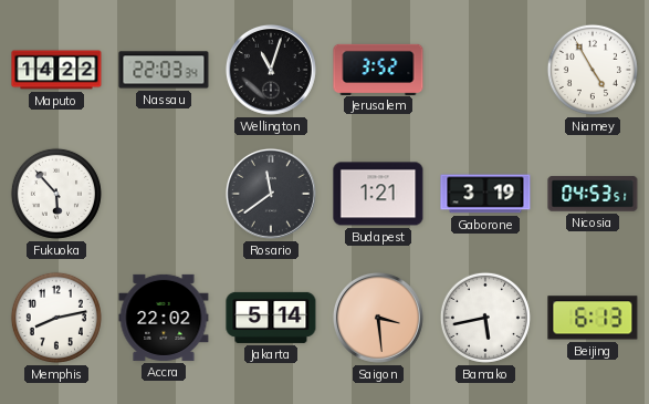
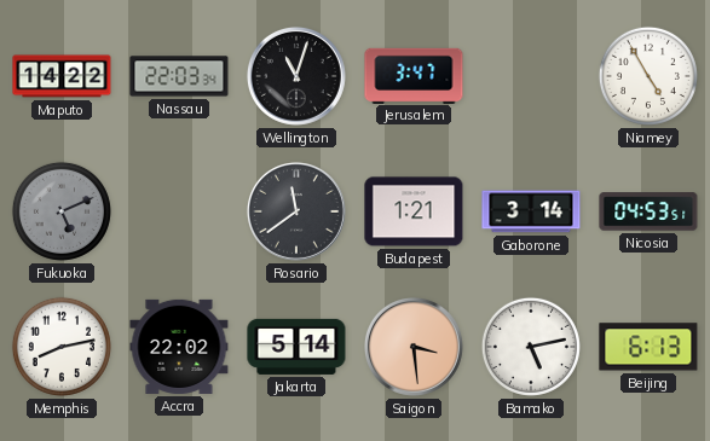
Jerusalem: 3:52 -> 3:47
Fukuoka: 5:53 -> 5:11
Fukuoka dial: white -> grey
Gaborone: 3:19 -> 3:14
Bamako: 5:43 -> 5:13
